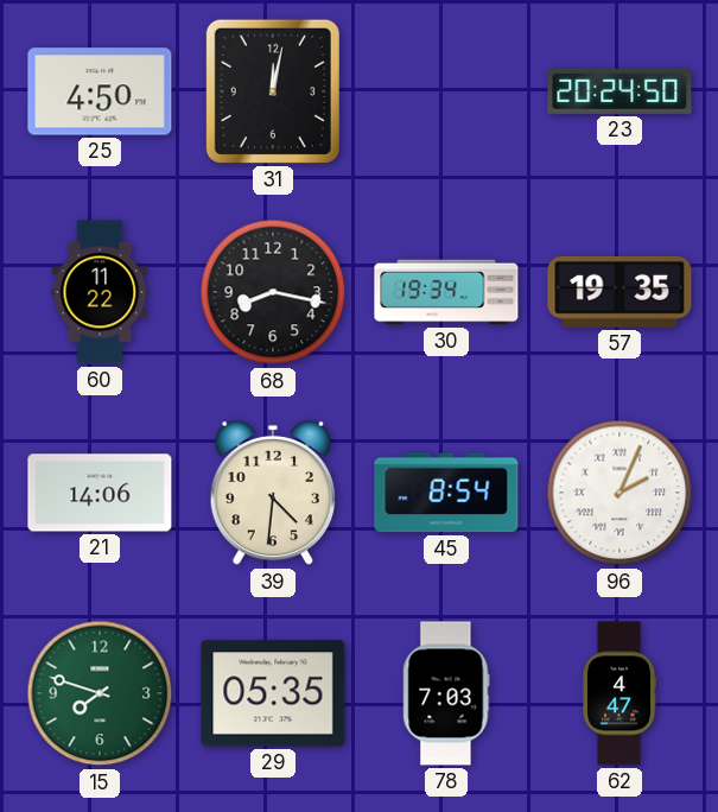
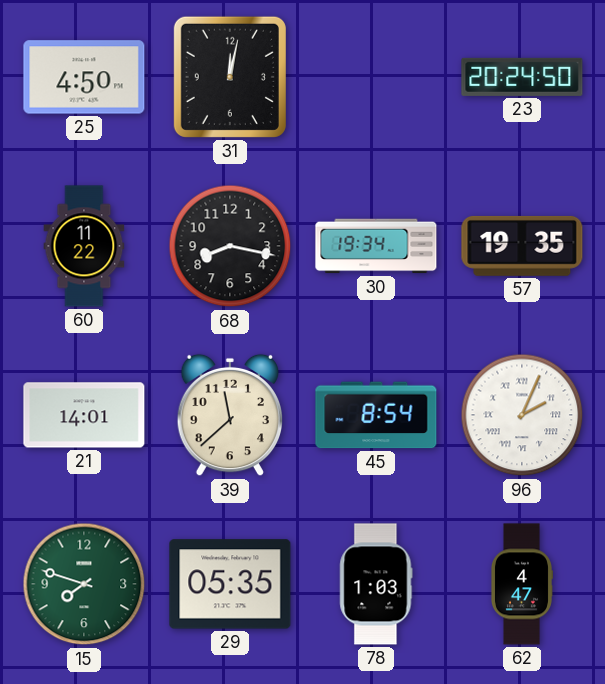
21: 14:06 -> 14:01
39: 4:31 -> 11:38
78: 7:03 -> 1:03
